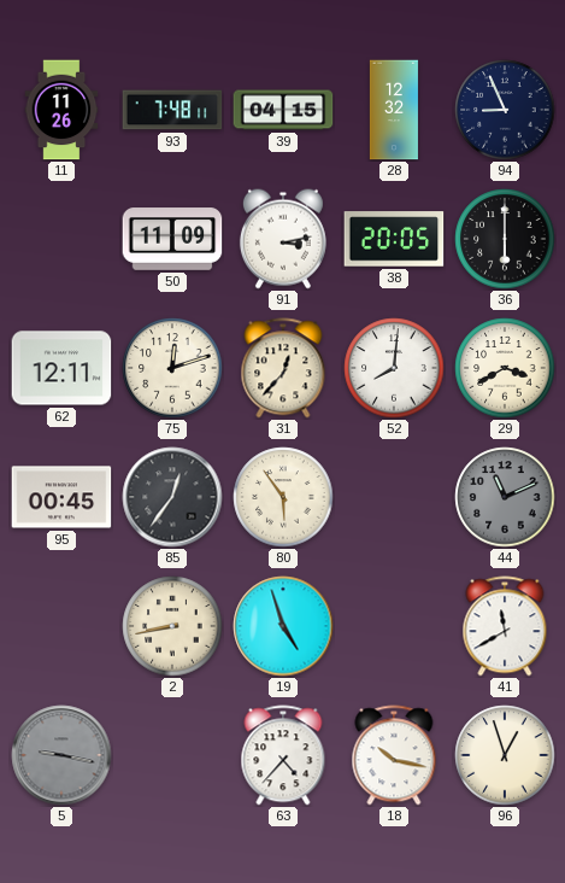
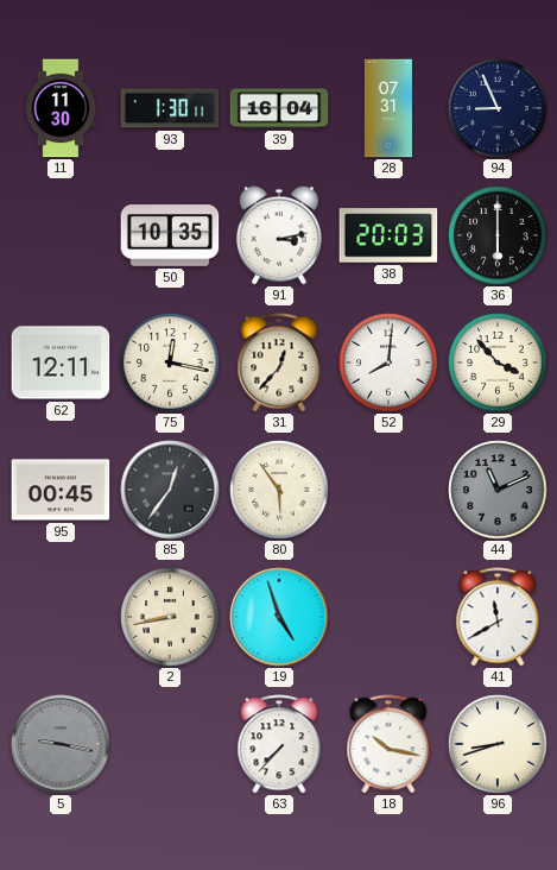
11: 11:26 -> 11:30
93: 7:48 -> 1:30
39: 04:15 -> 16:04
28: 12:32 -> 07:31
50: 11:09 -> 10:35
38: 20:05 -> 20:03
75: 12:12 -> 12:17
29: 3:40 -> 3:53
63: 4:37 -> 7:37
96: 12:57 -> 8:42
